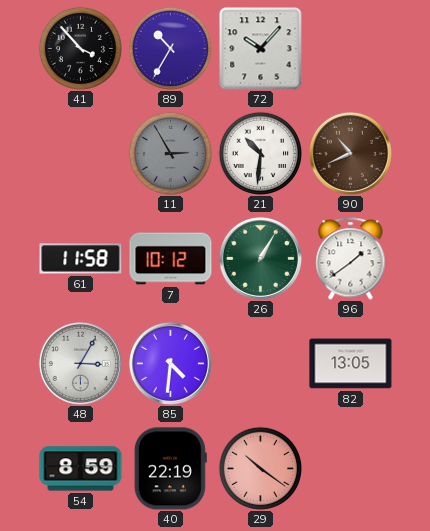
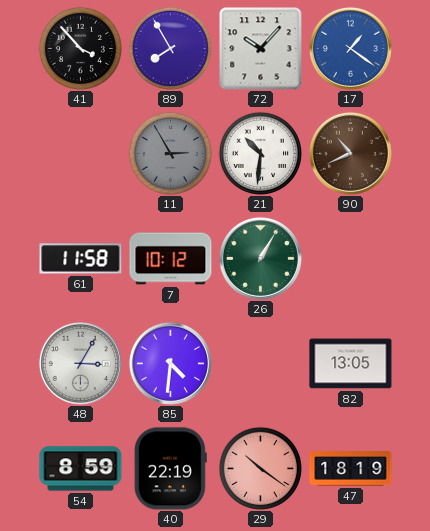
89: 10:35 -> 7:55
17: none -> 1:21
96: 1:39 -> none
47: none -> 18:19
